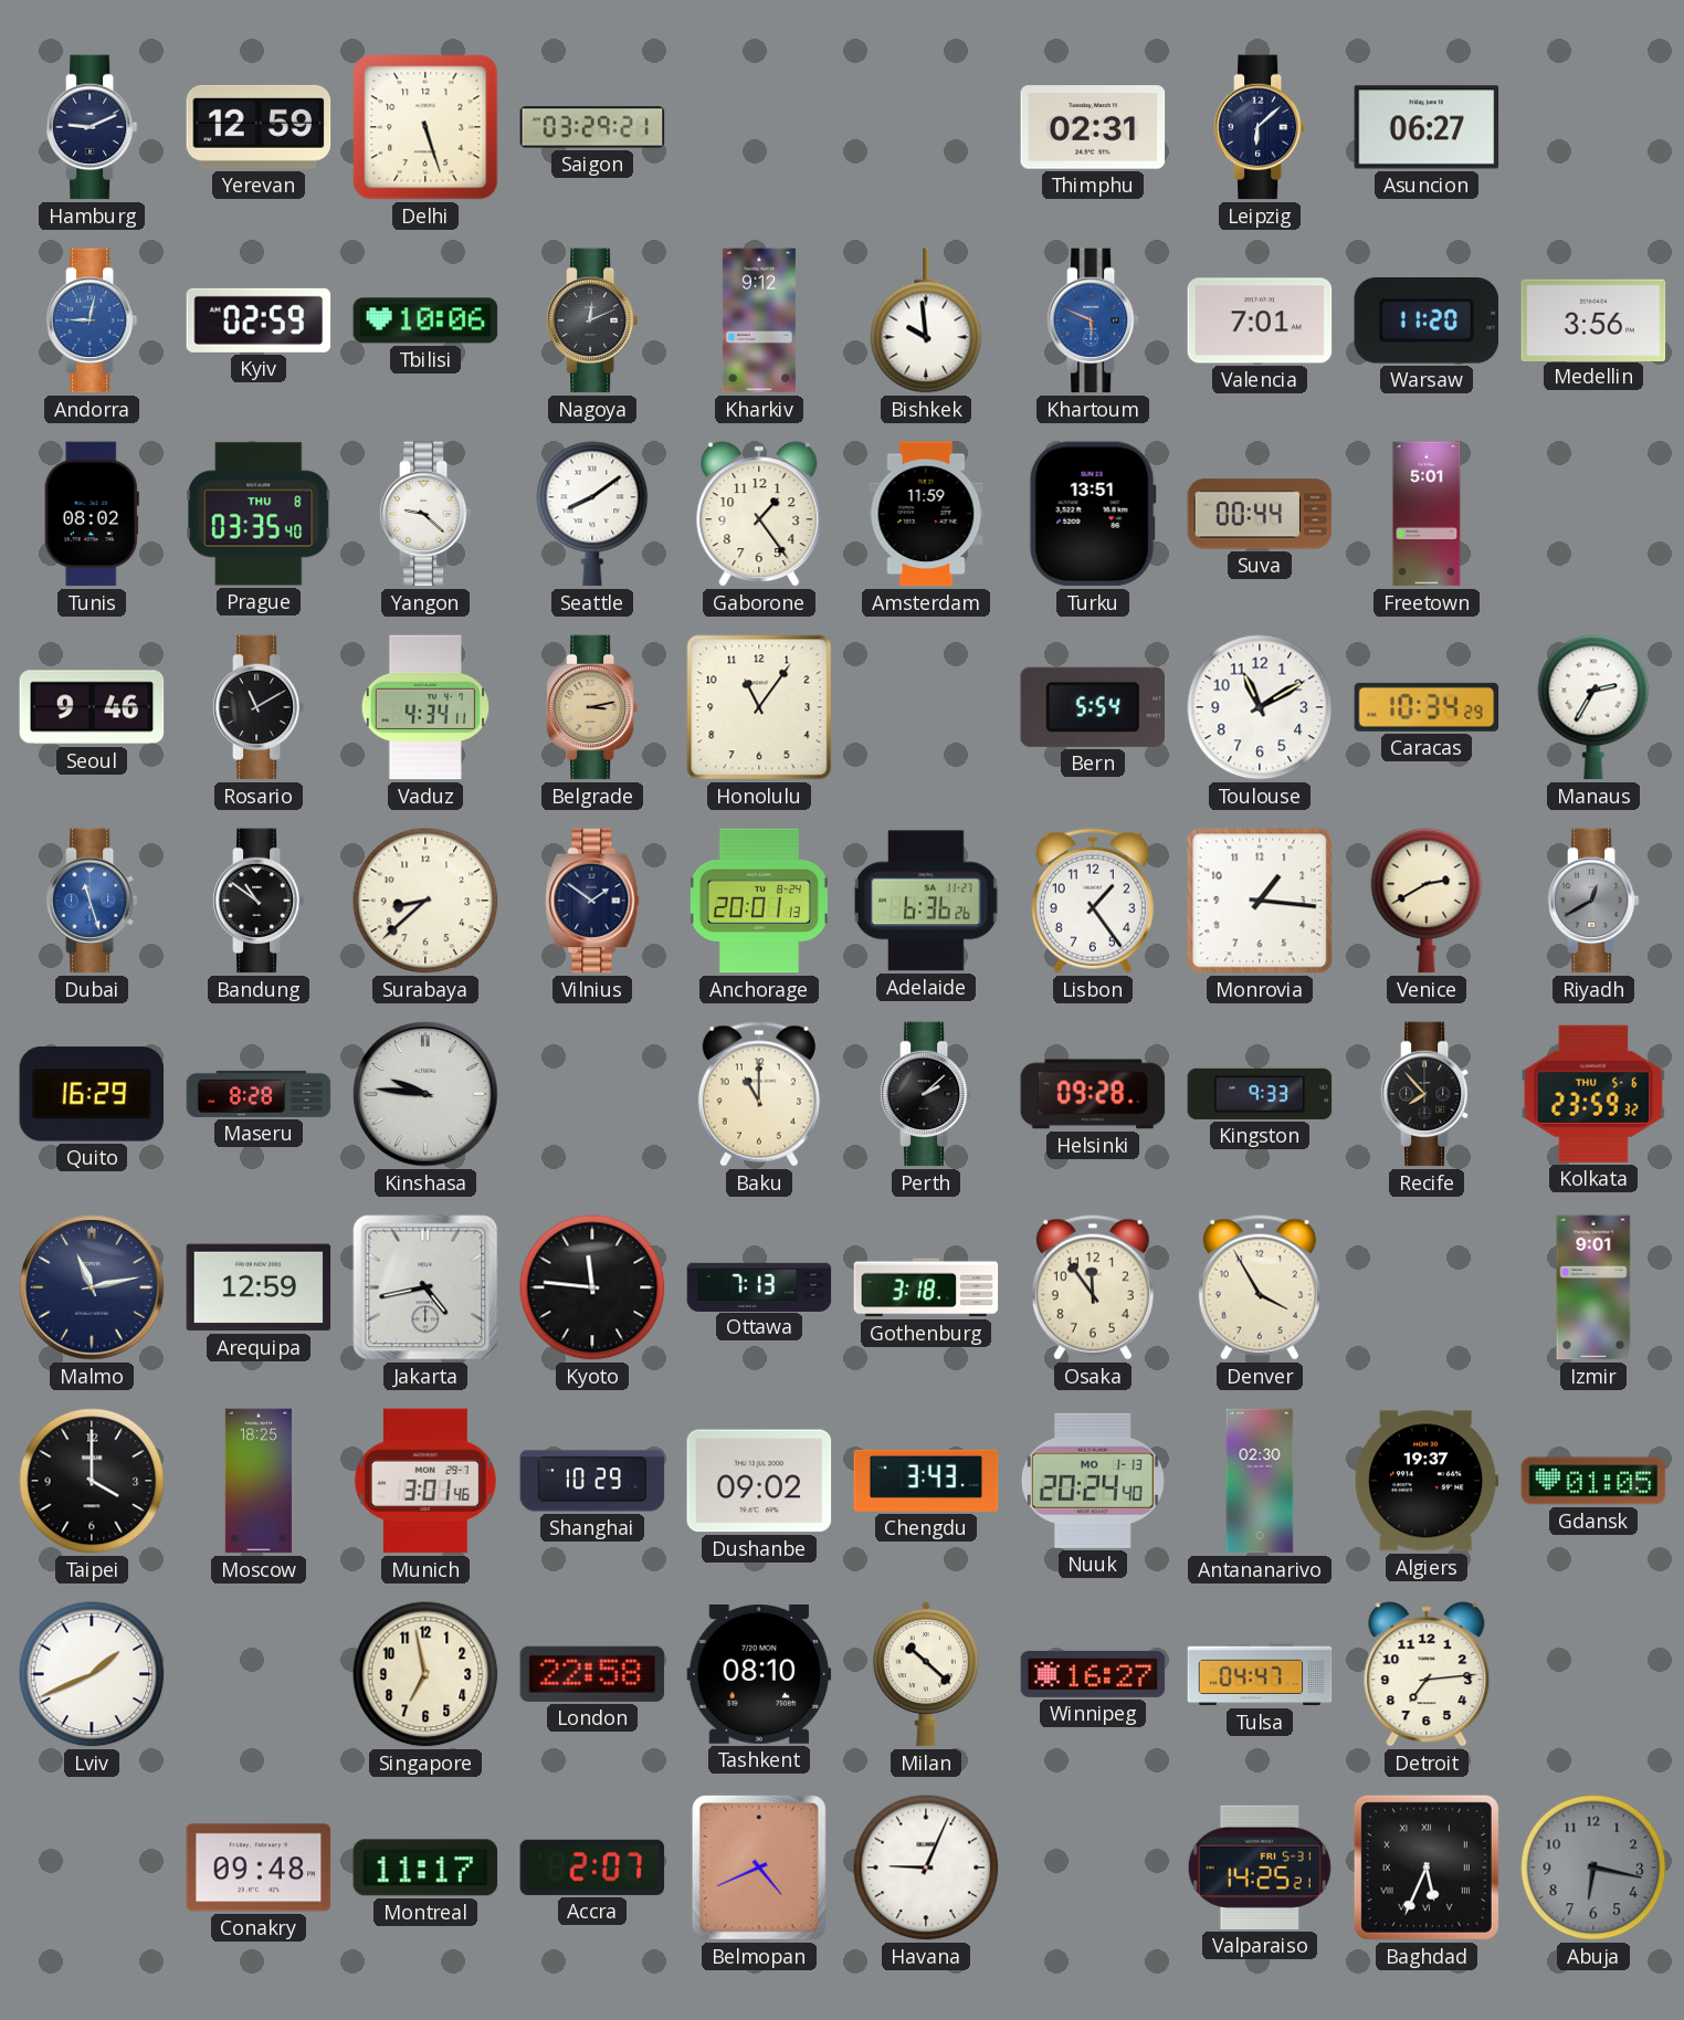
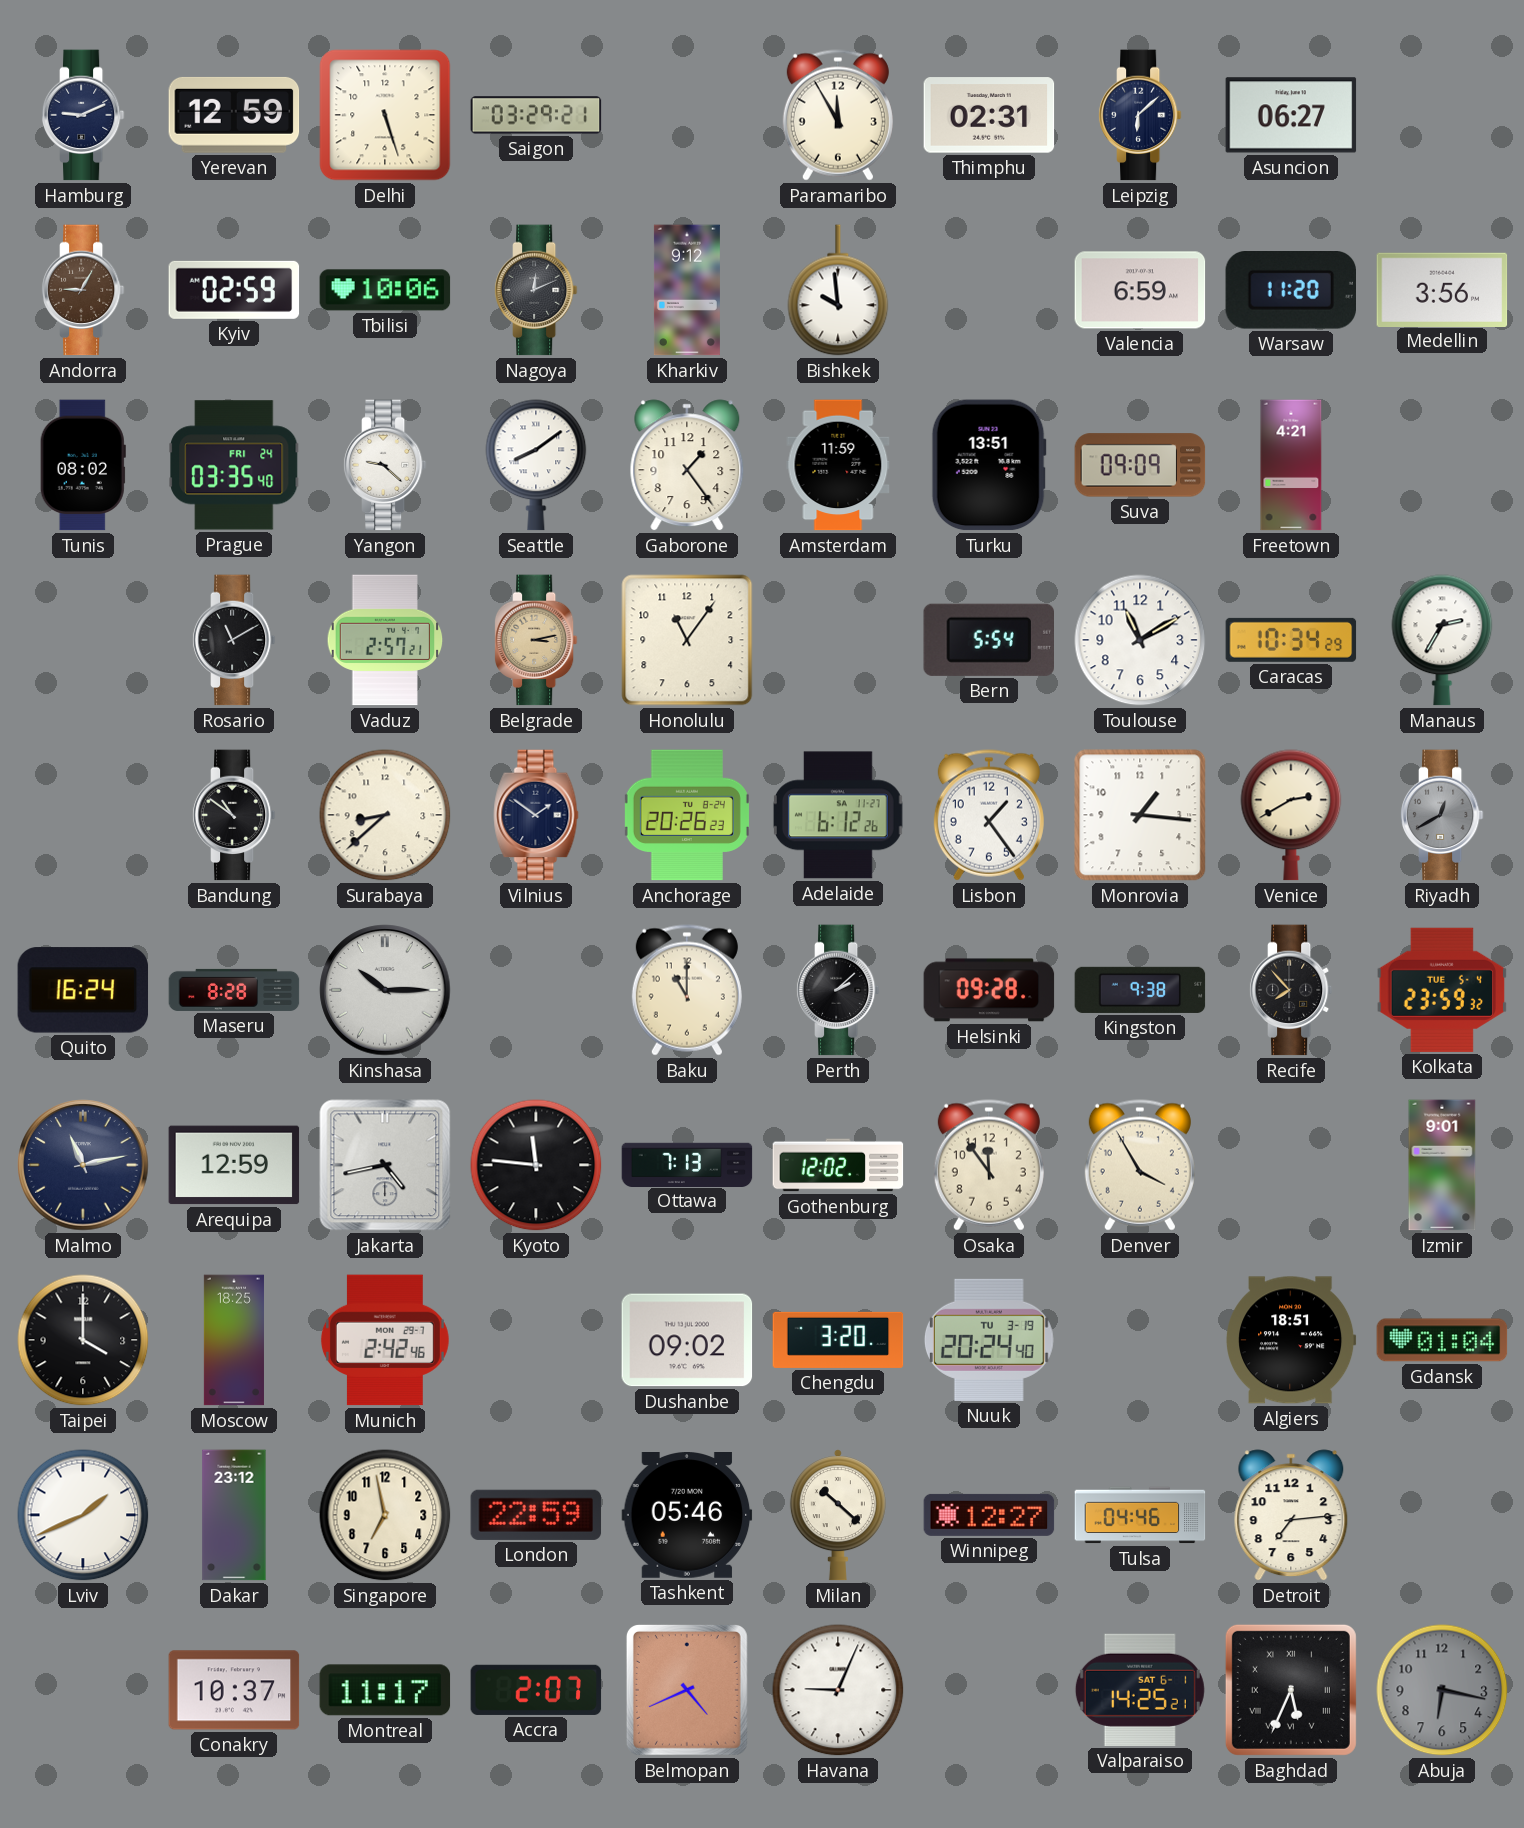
Paramaribo: none -> 11:55
Andorra: 9:02 -> 9:05
Andorra dial: blue -> brown
Khartoum: 5:49 -> none
Valencia: 7:01 -> 6:59
Prague date: THU 8 -> FRI 24
Suva: 00:44 -> 09:09
Freetown: 5:01 -> 4:21
Seoul: 9:46 -> none
Vaduz: 4:34 -> 2:57
Dubai: 11:27 -> none
Anchorage: 20:01 -> 20:26
Adelaide: 6:36 -> 6:12
Quito: 16:29 -> 16:24
Kinshasa: 9:46 -> 10:15
Kingston: 9:33 -> 9:38
Kolkata date: THU 5-6 -> TUE 5-4
Gothenburg: 3:18 -> 12:02
Munich: 3:01 -> 2:42
Shanghai: 10:29 -> none
Chengdu: 3:43 -> 3:20
Nuuk date: MO 1-13 -> TU 3-19
Antananarivo: 02:30 -> none
Algiers: 19:37 -> 18:51
Gdansk: 01:05 -> 01:04
Dakar: none -> 23:12
London: 22:58 -> 22:59
Tashkent: 08:10 -> 05:46
Winnipeg: 16:27 -> 12:27
Tulsa: 04:47 -> 04:46
Conakry: 09:48 -> 10:37
Valparaiso date: FRI 5-31 -> SAT 6-1
